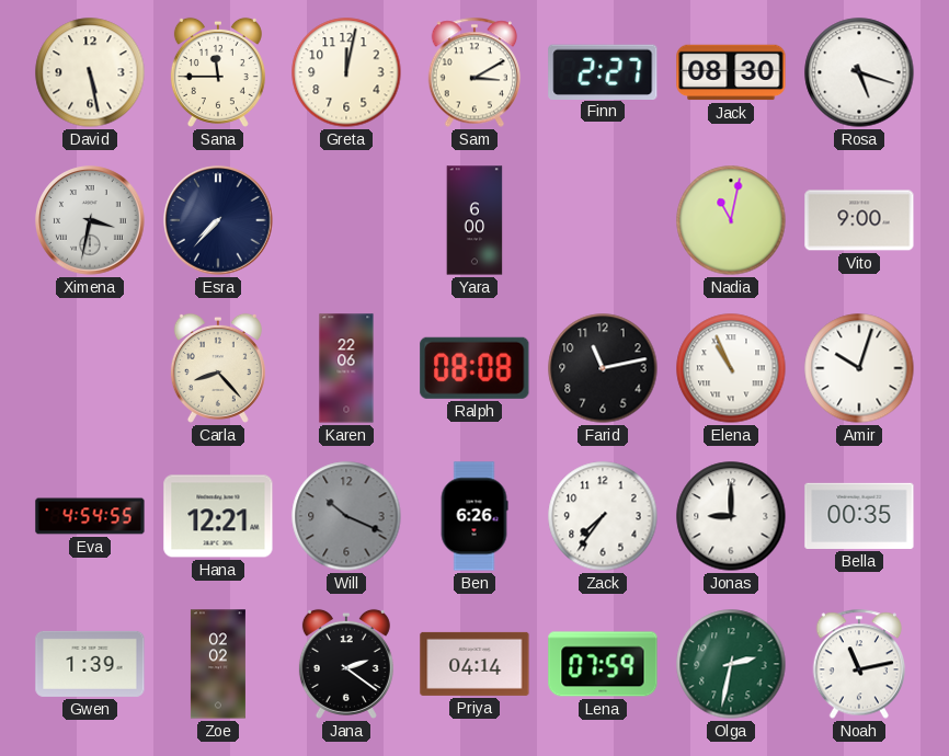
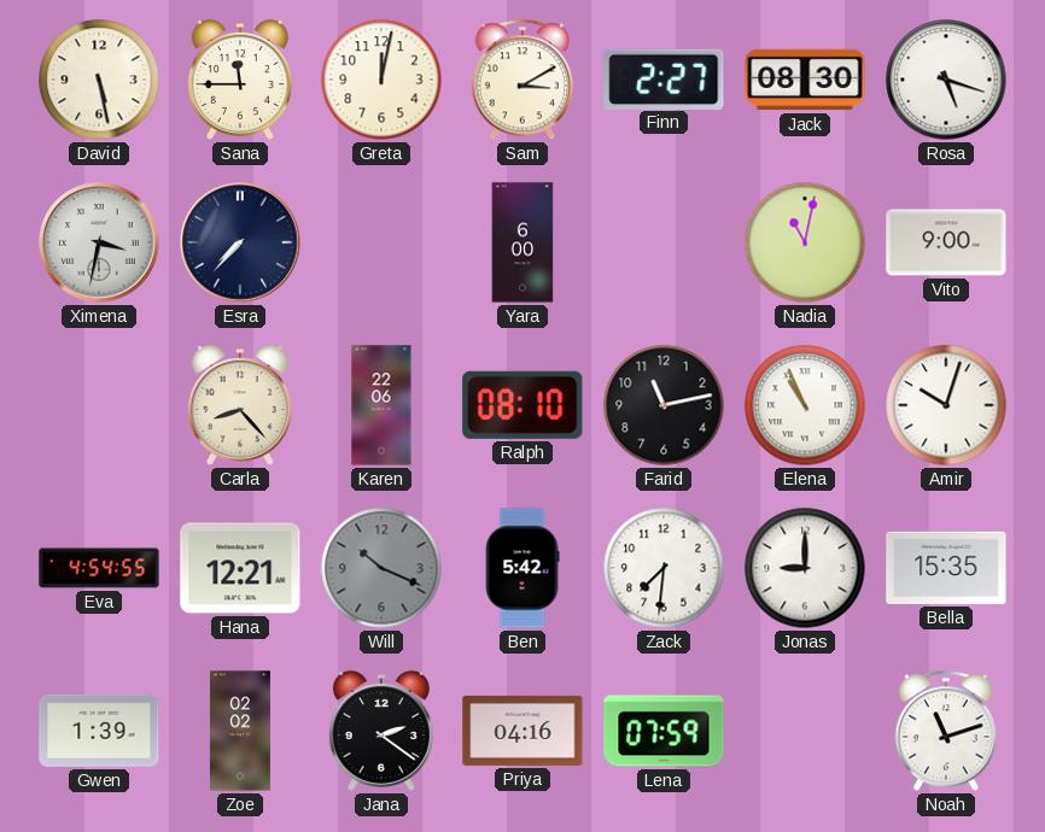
Ralph: 08:08 -> 08:10
Ben: 6:26 -> 5:42
Zack: 7:36 -> 7:31
Bella: 00:35 -> 15:35
Priya: 04:14 -> 04:16
Olga: 2:32 -> none
Noah: 11:13 -> 11:12
